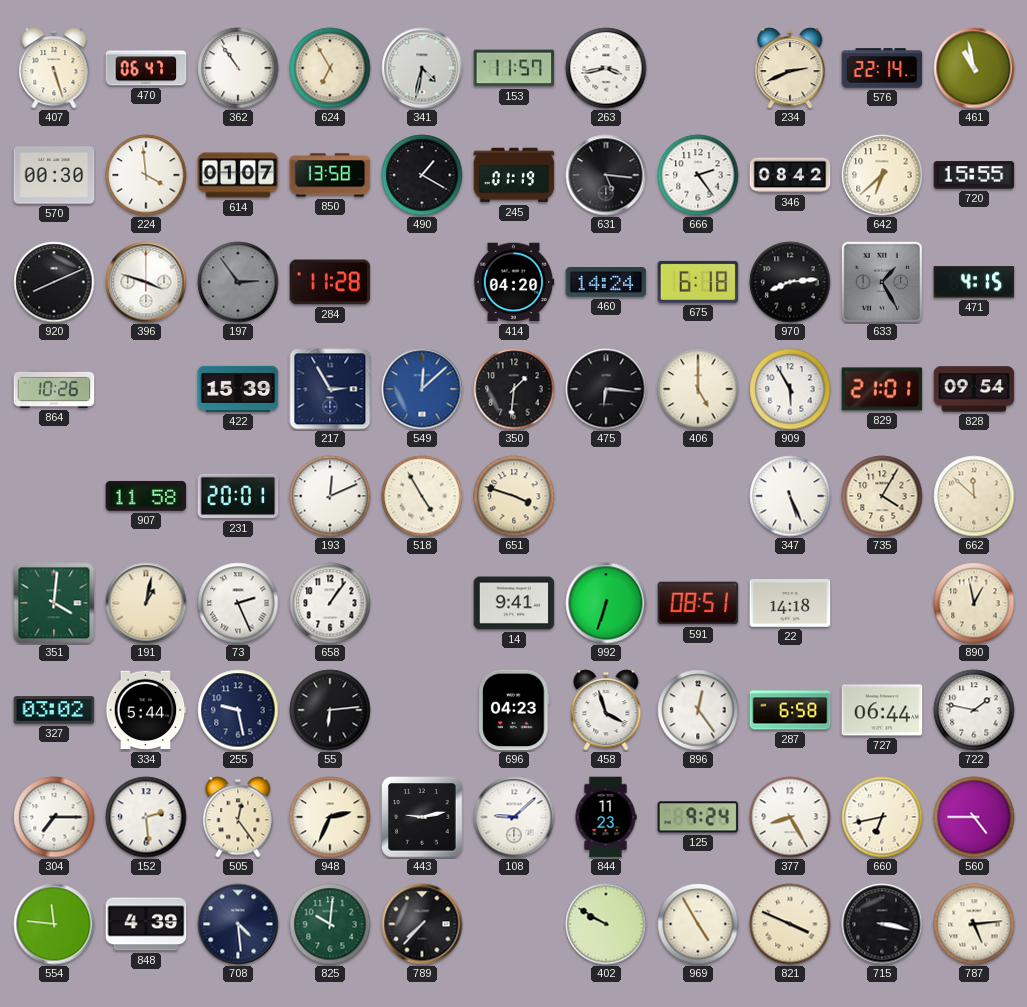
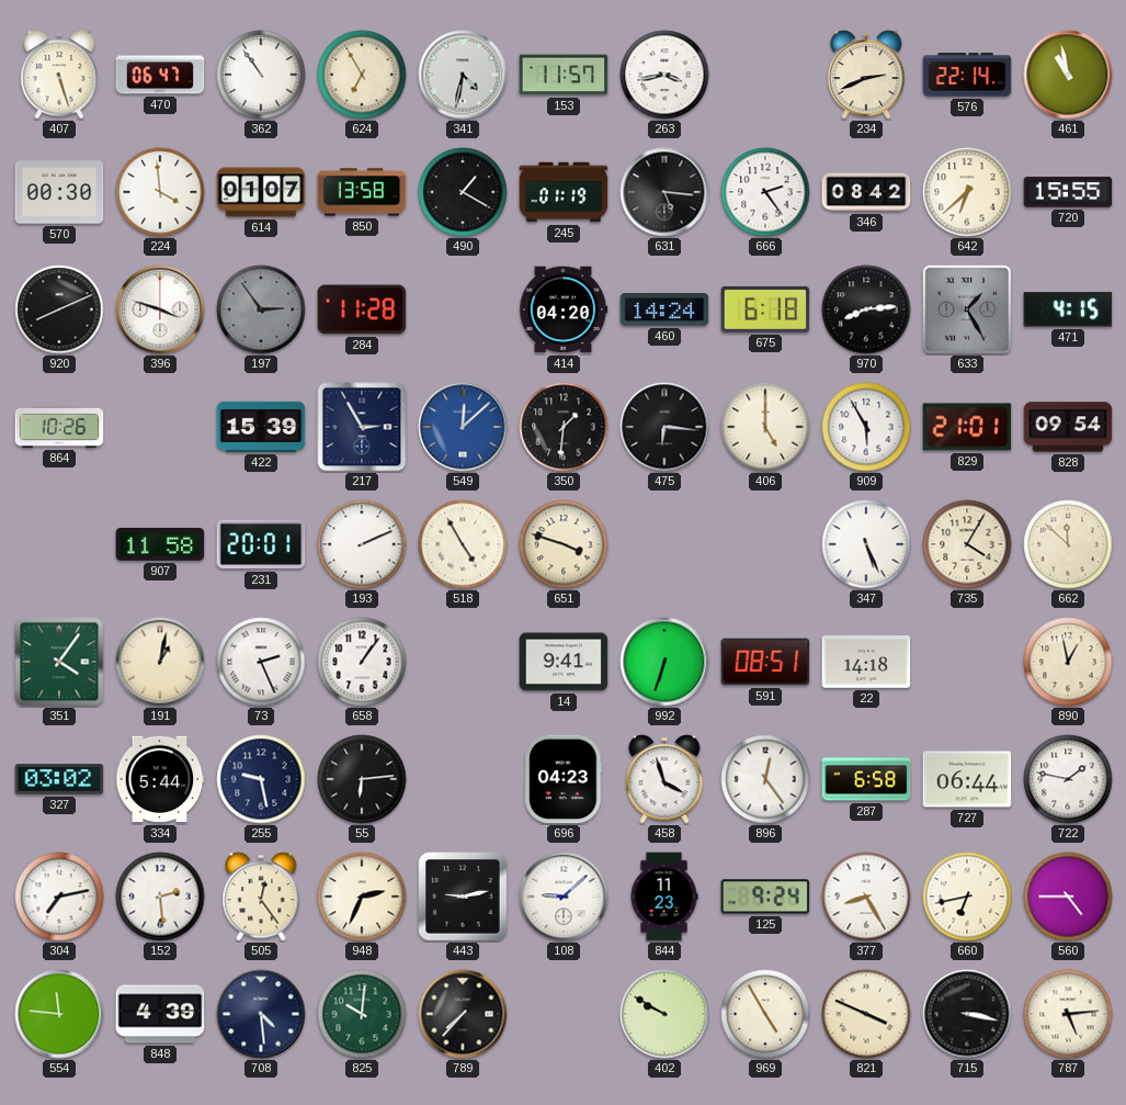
193: 12:11 -> 2:11
351: 4:01 -> 4:06
304: 7:15 -> 7:13
